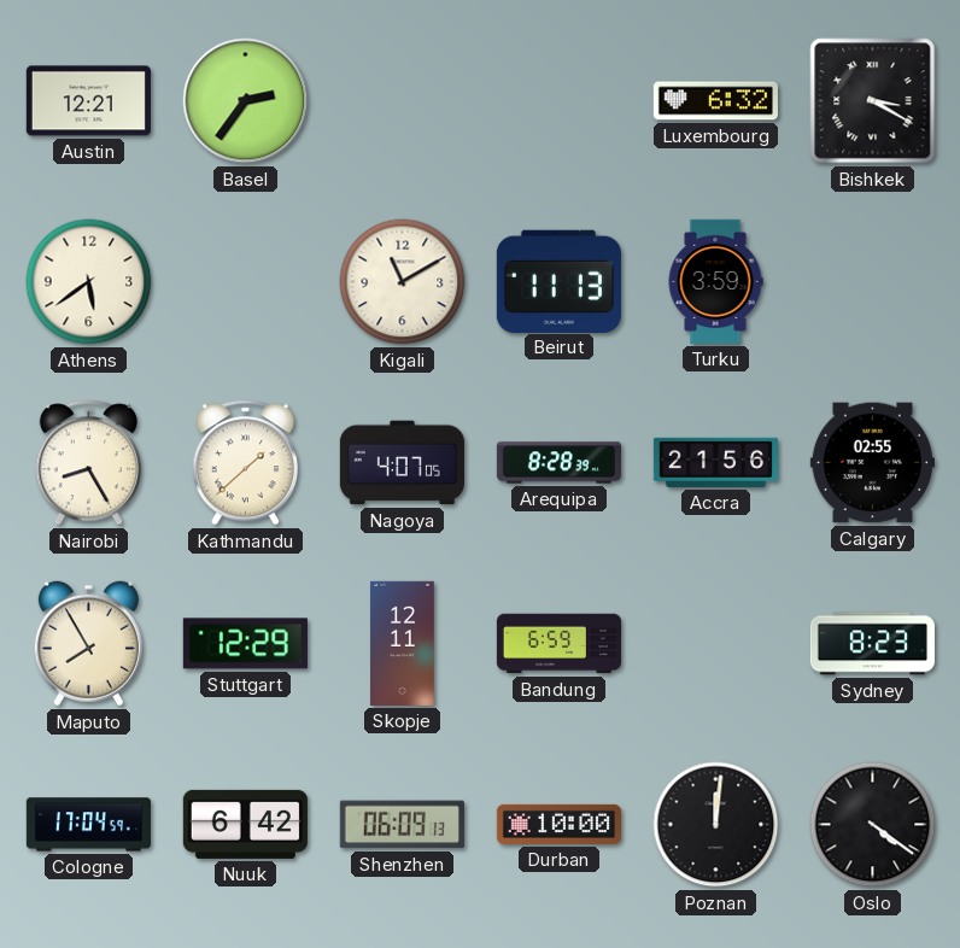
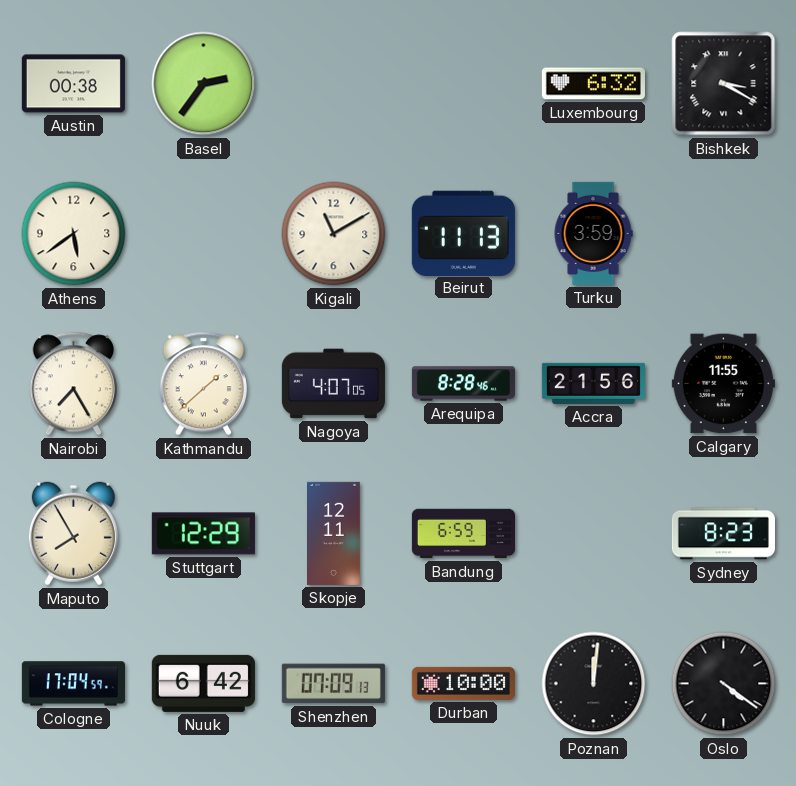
Austin: 12:21 -> 00:38
Nairobi: 8:25 -> 7:25
Arequipa: 8:28:39 -> 8:28:46
Calgary: 02:55 -> 11:55
Shenzhen: 06:09 -> 07:09
